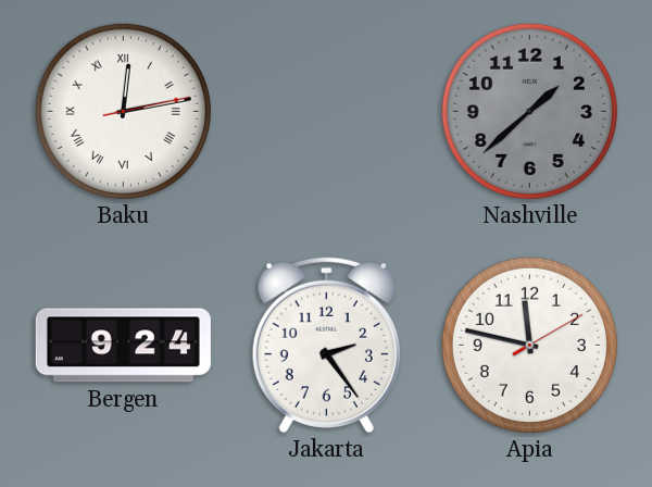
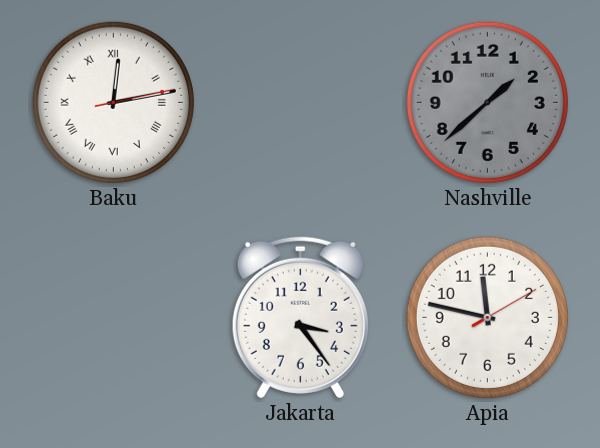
Bergen: 9:24 -> none
Jakarta: 2:24 -> 3:24
